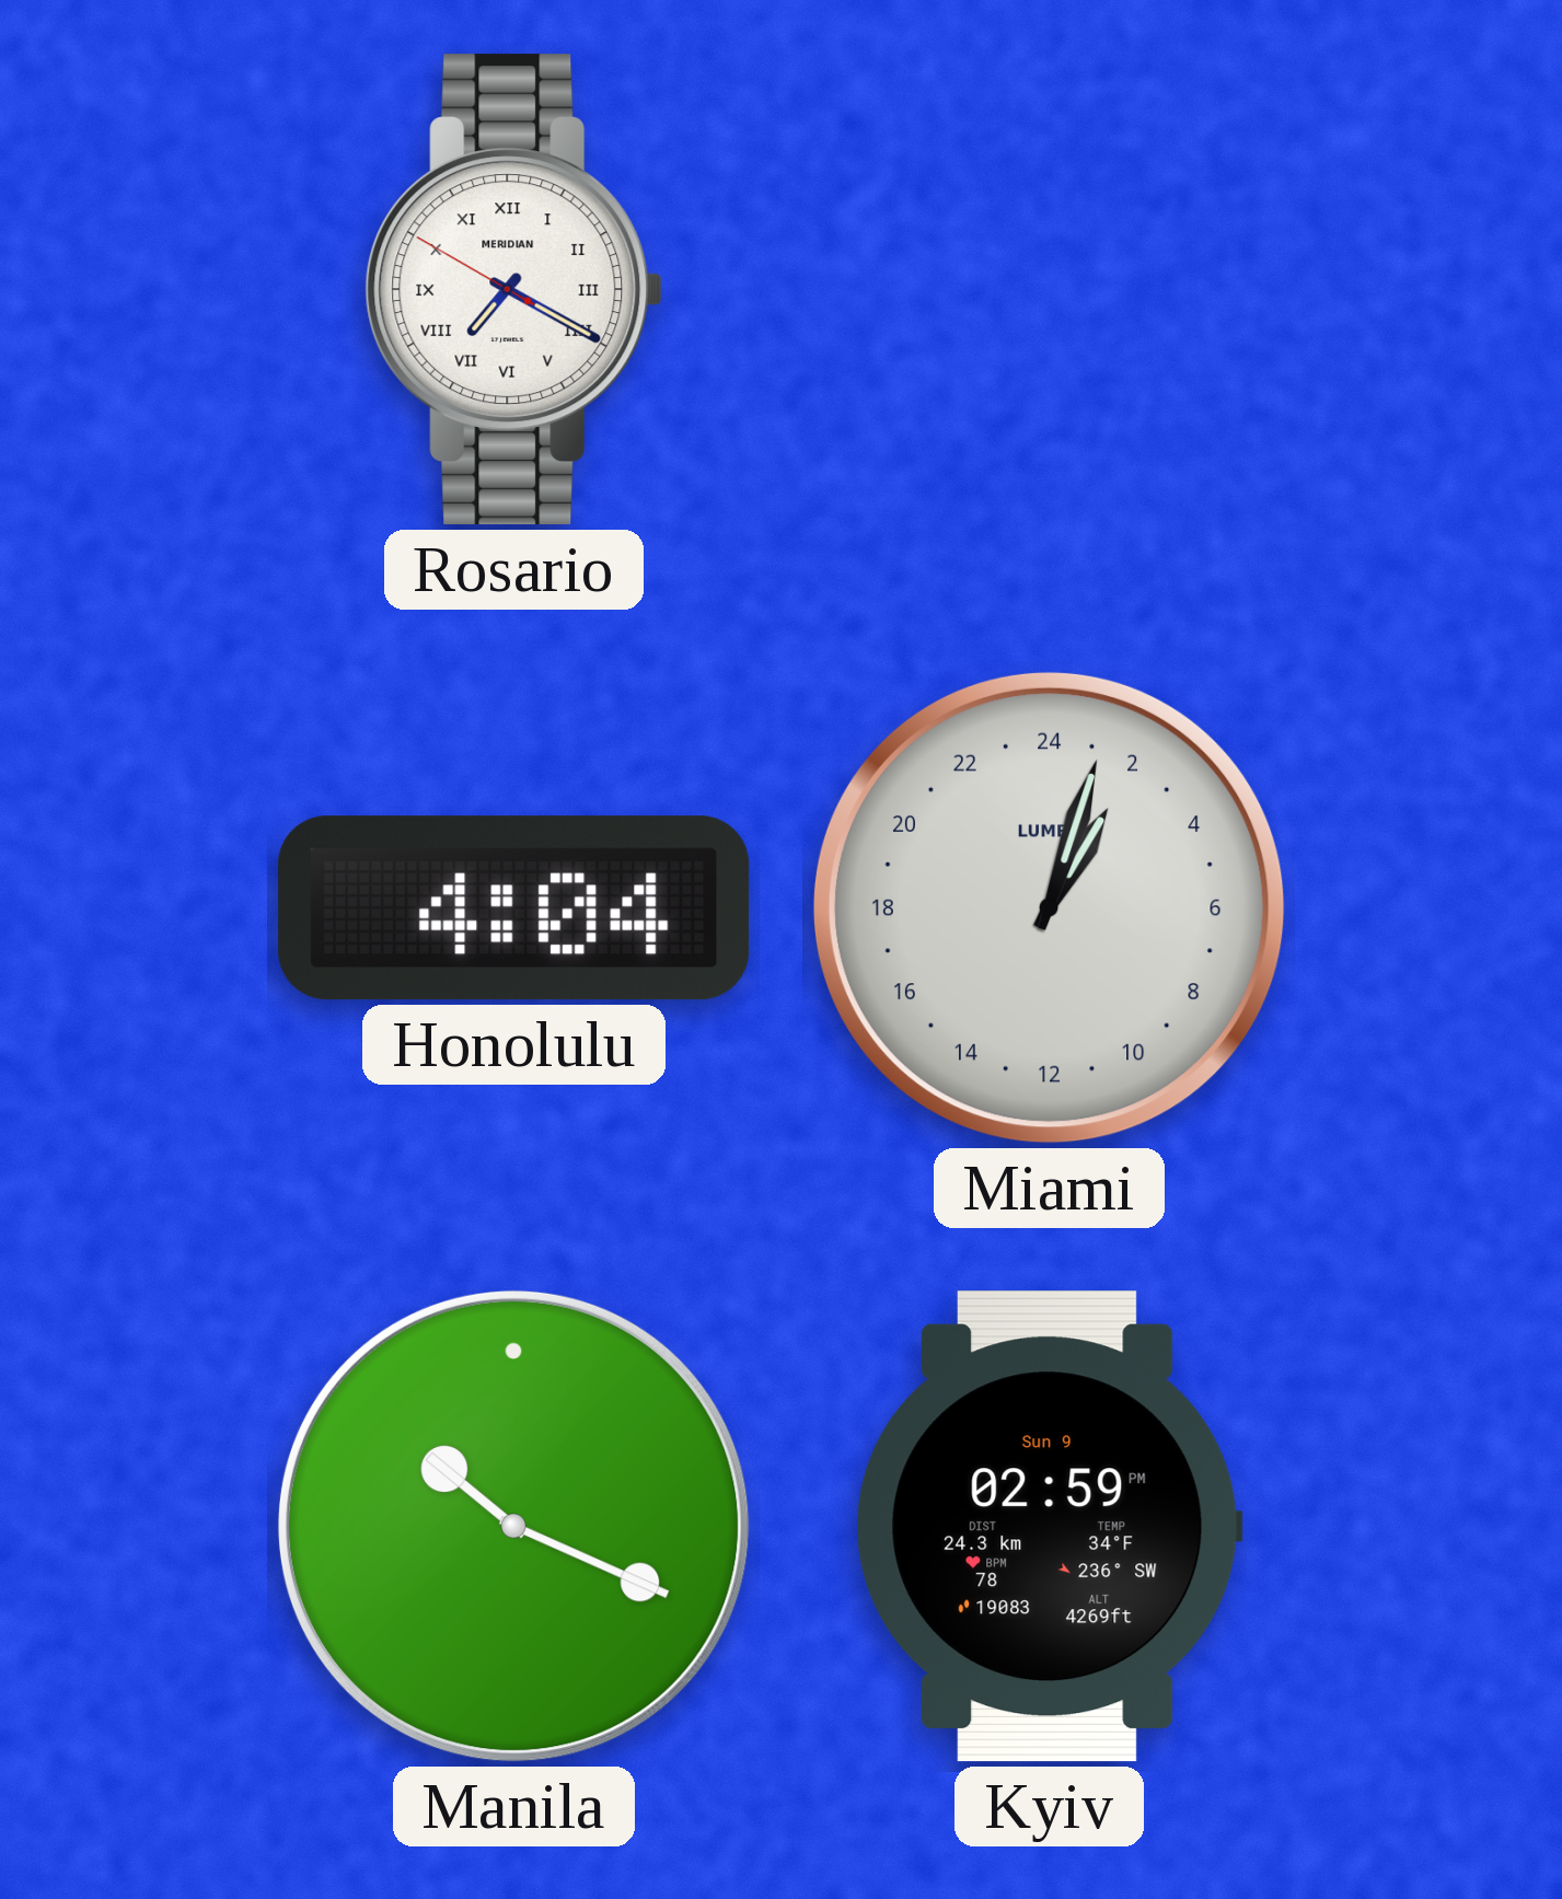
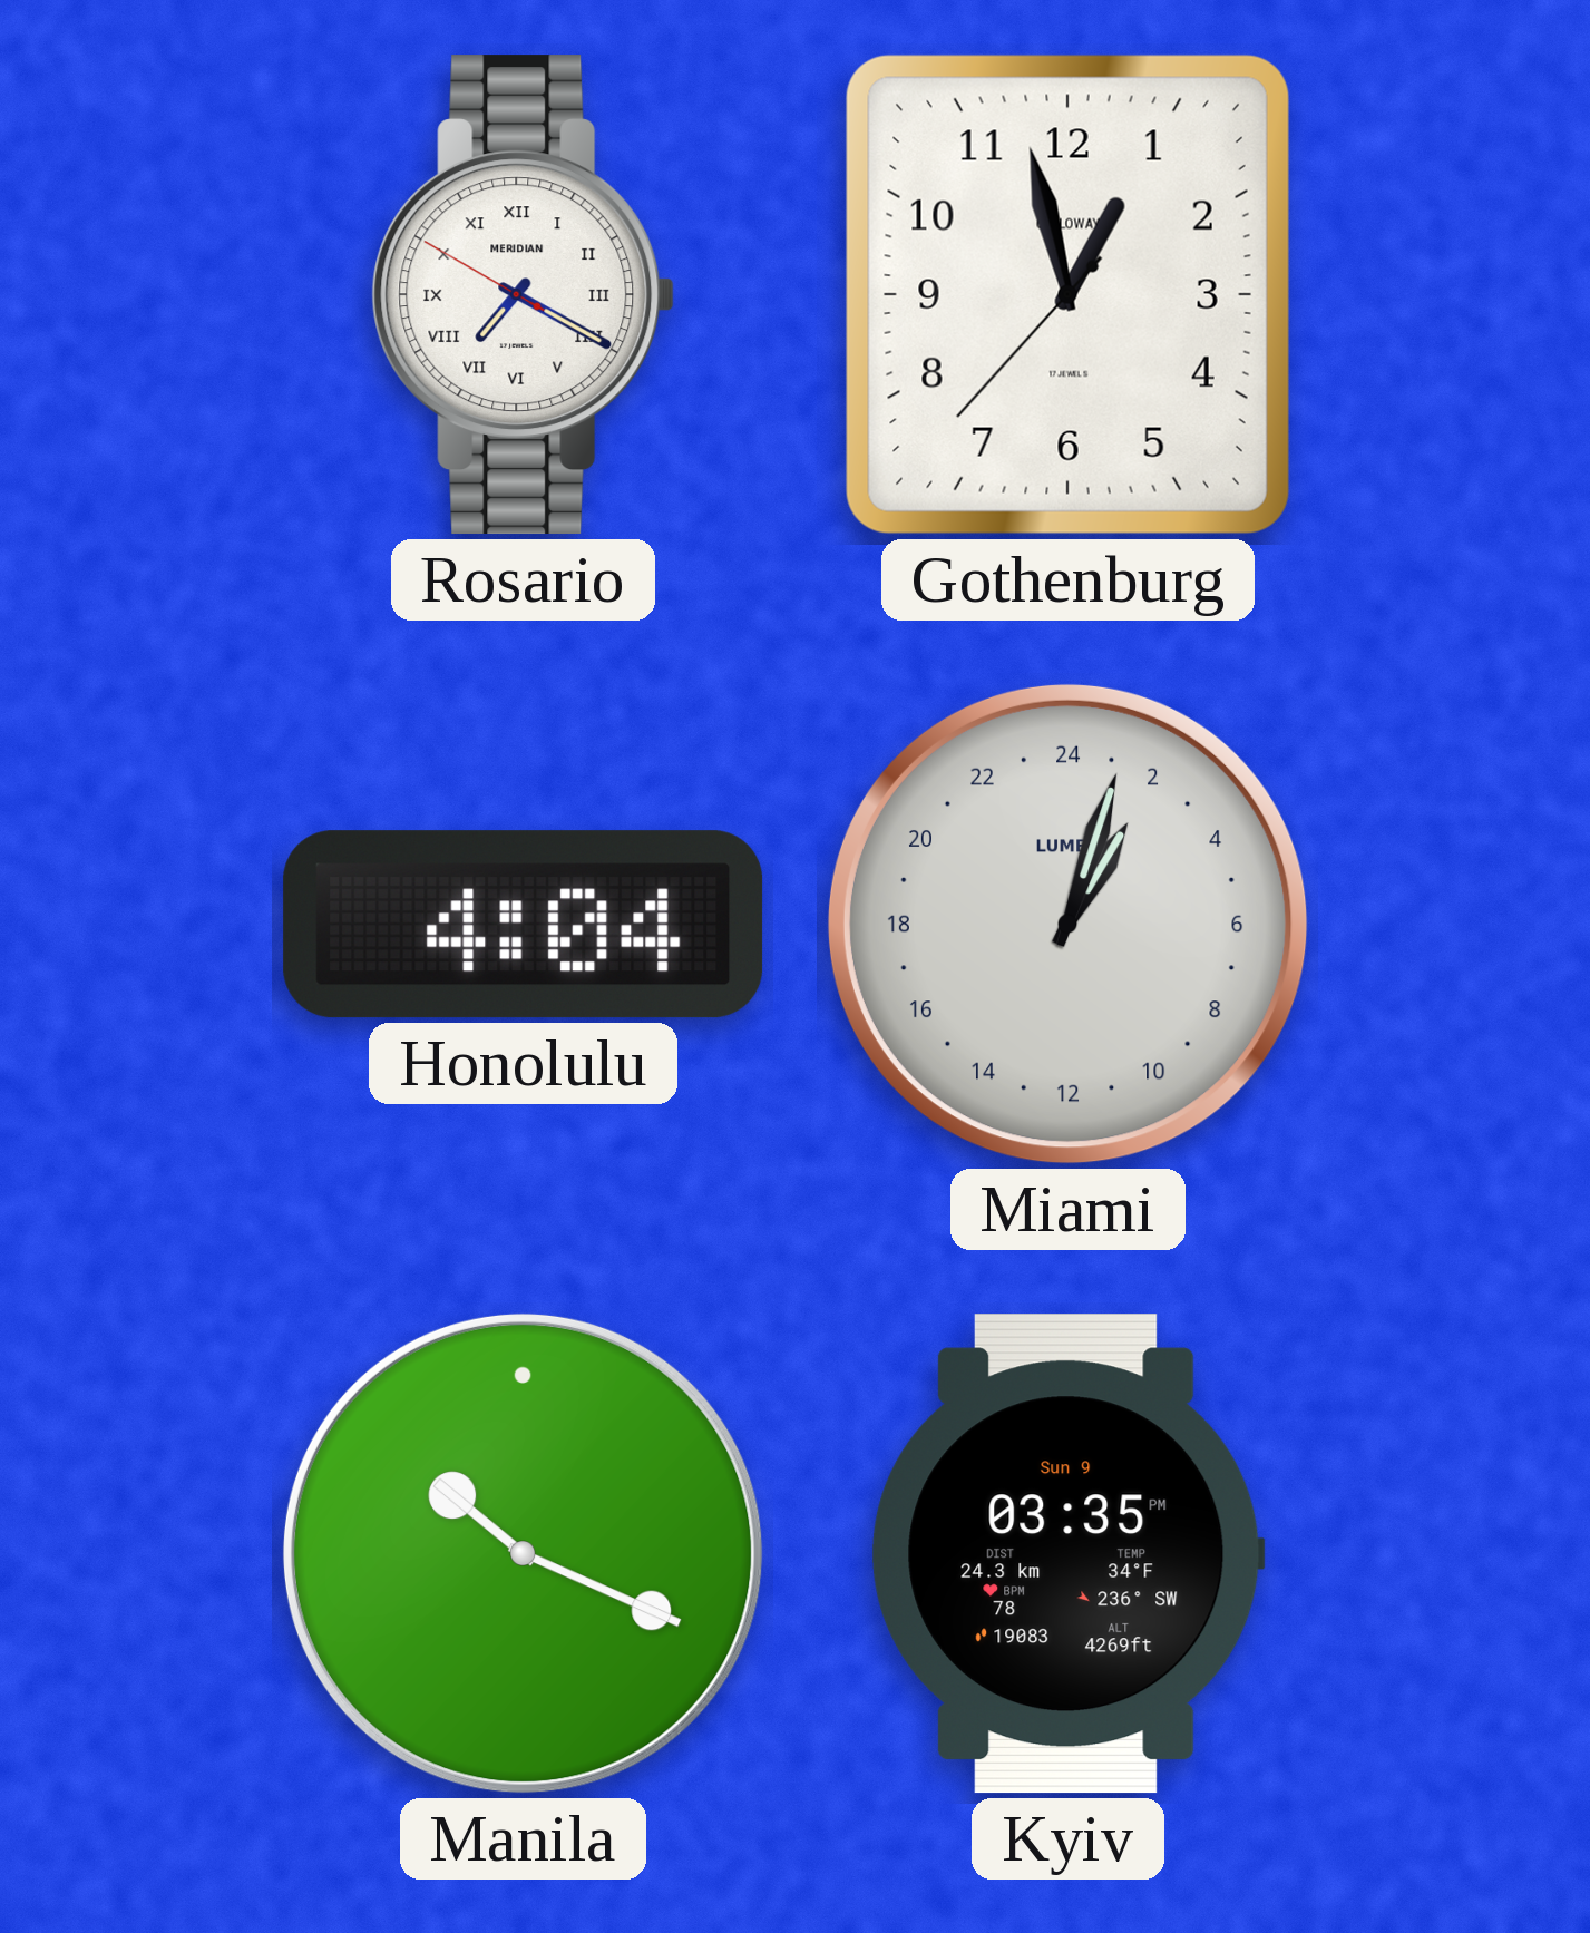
Gothenburg: none -> 12:57
Kyiv: 02:59 -> 03:35
